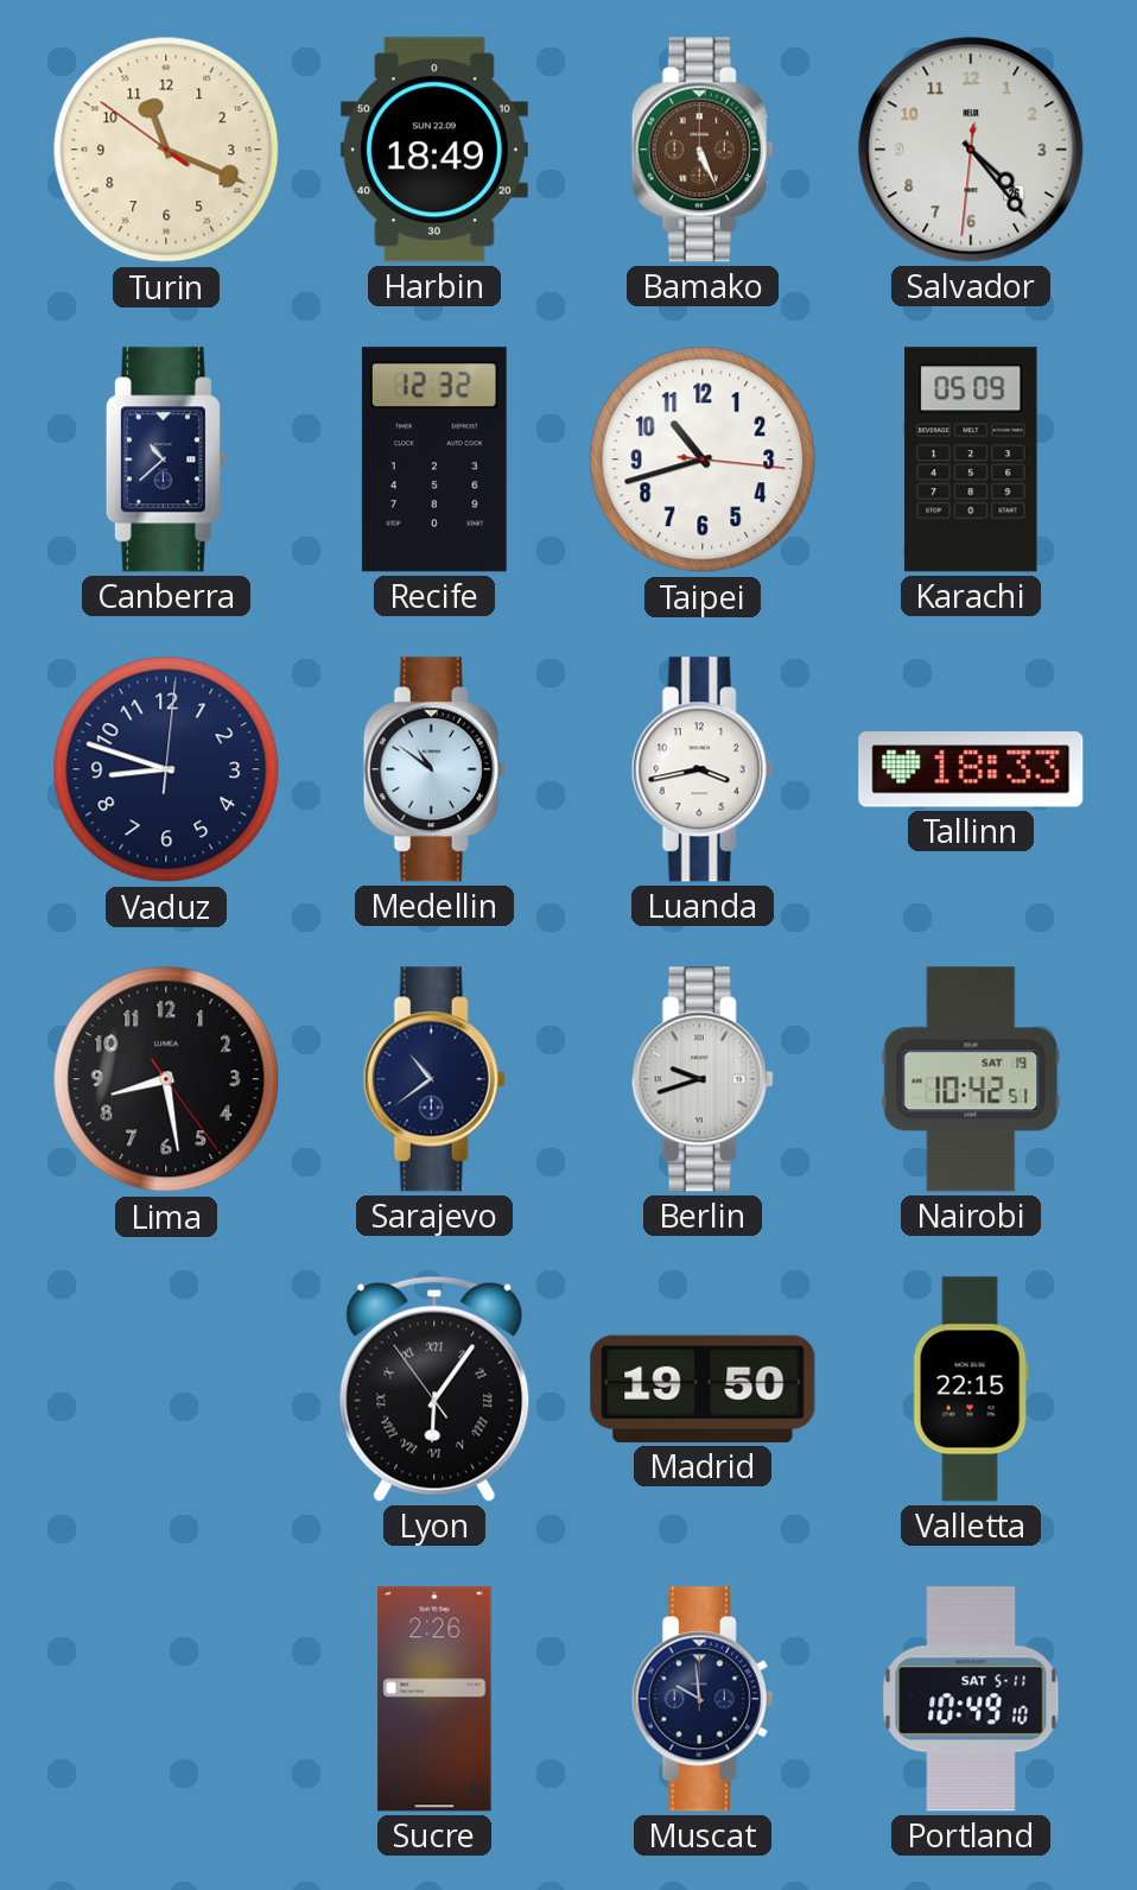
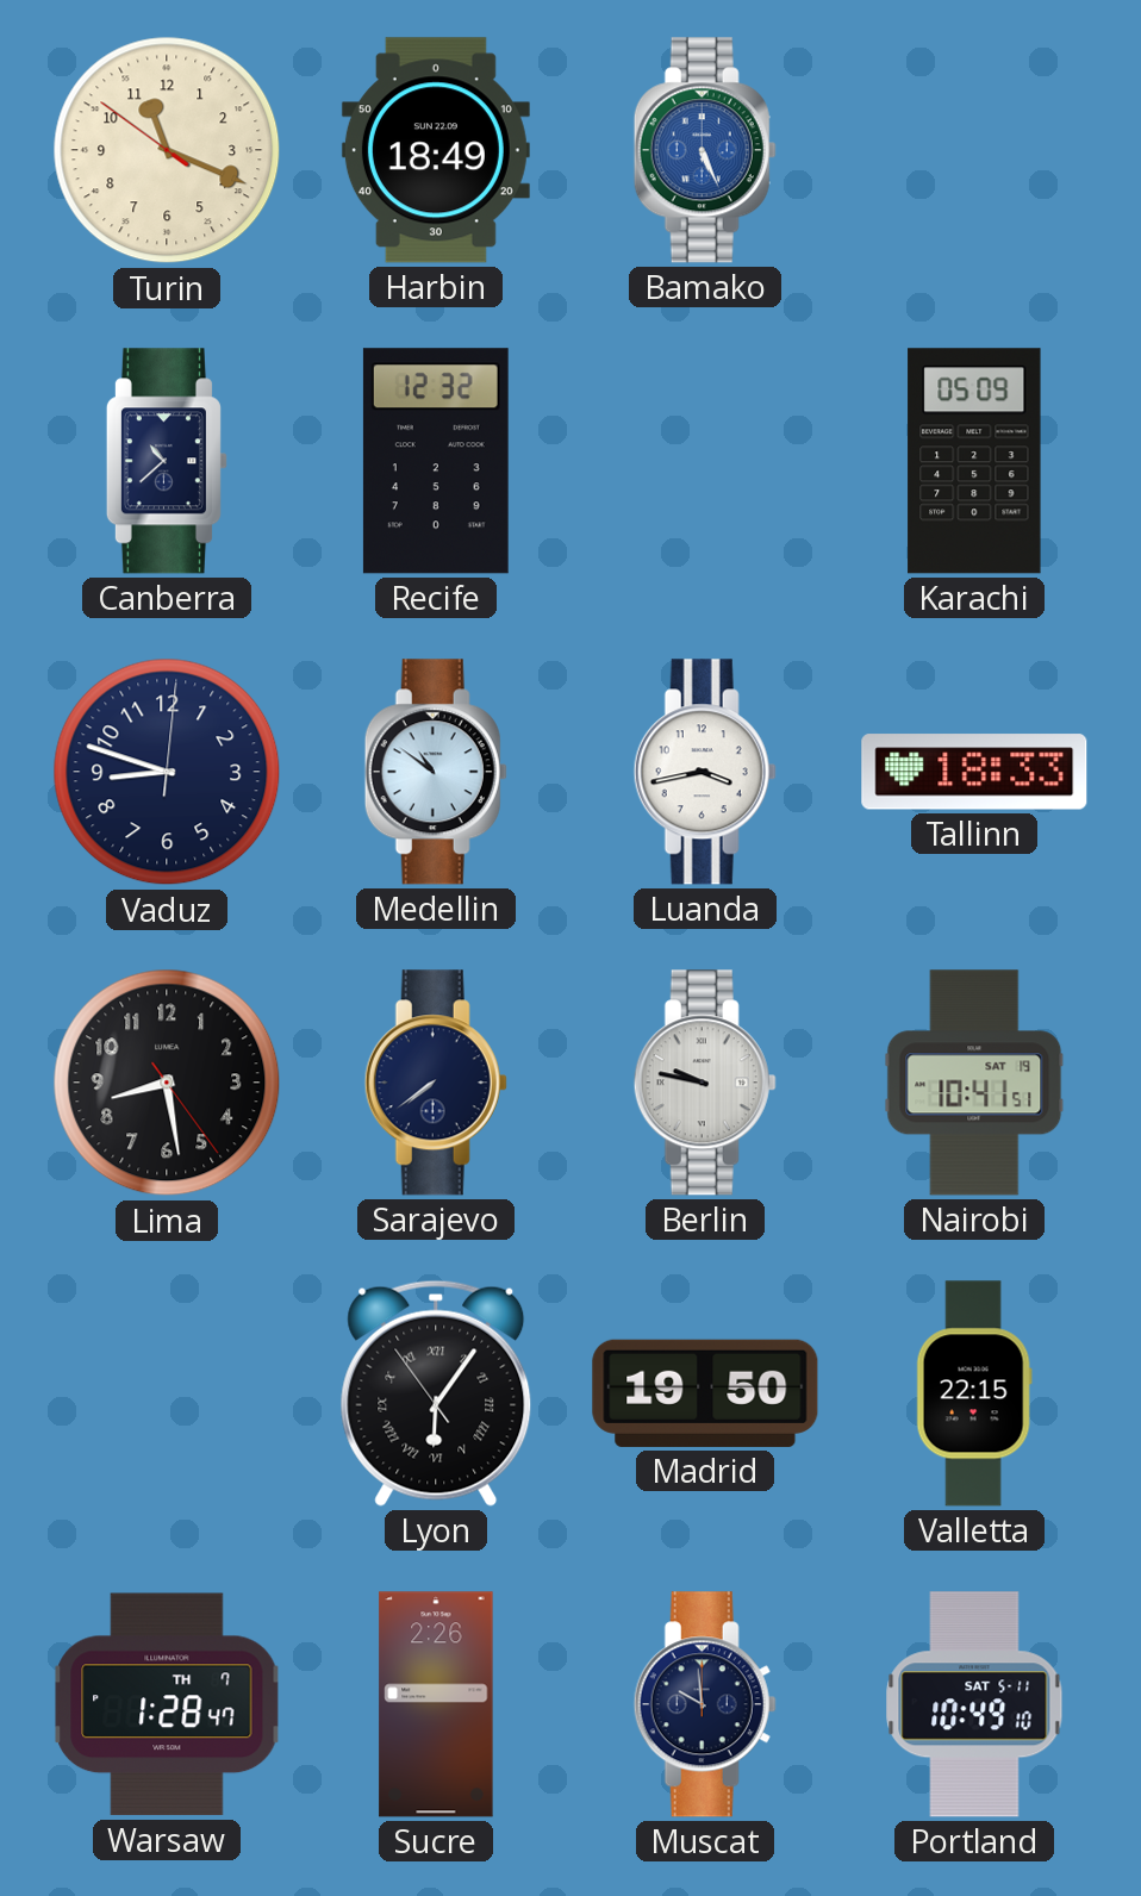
Bamako dial: brown -> blue
Salvador: 4:23 -> none
Taipei: 10:42 -> none
Sarajevo: 10:39 -> 7:39
Berlin: 9:42 -> 9:47
Nairobi: 10:42 -> 10:41
Warsaw: none -> 1:28
